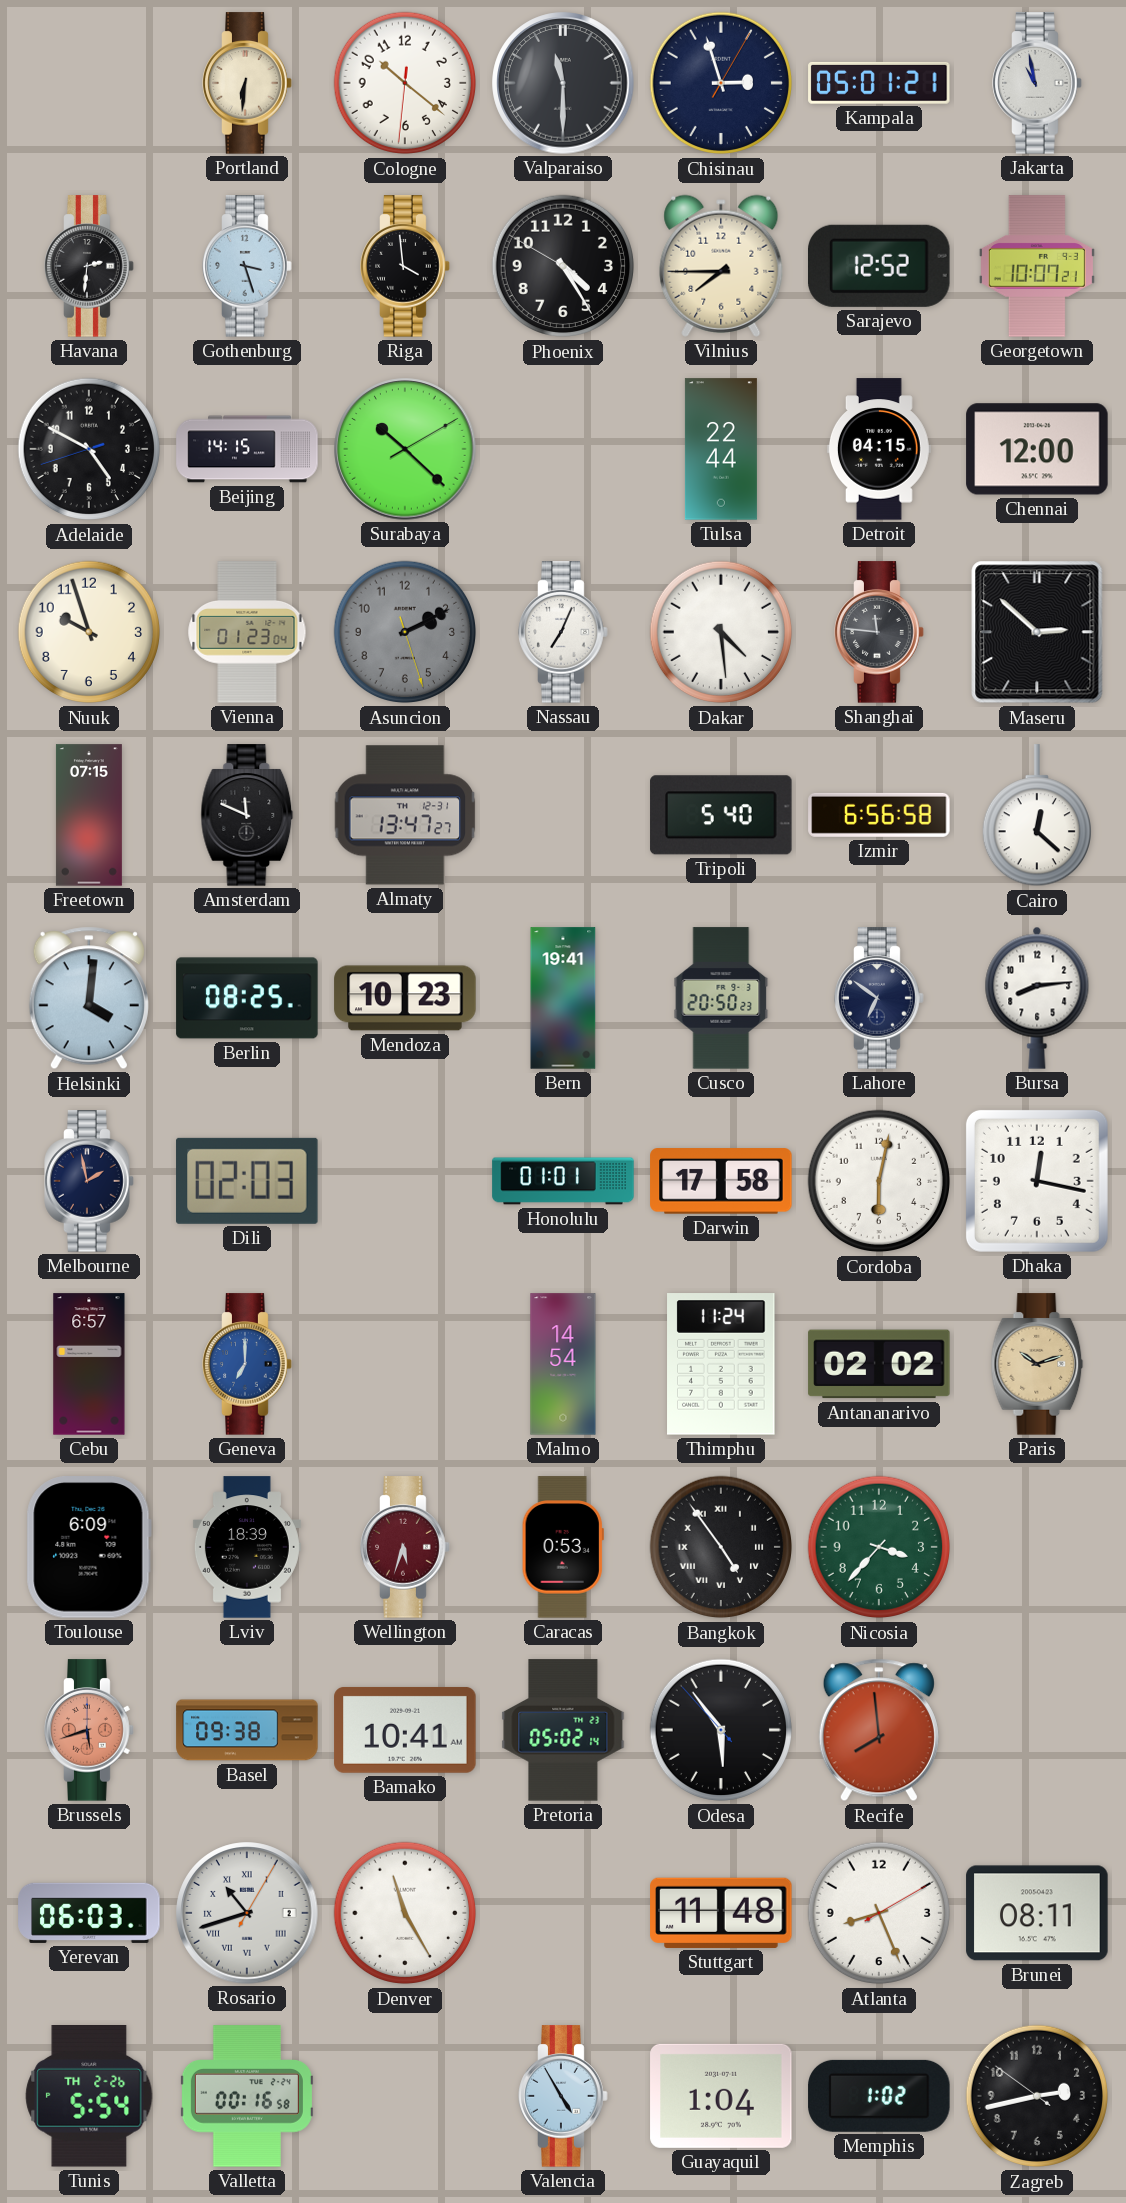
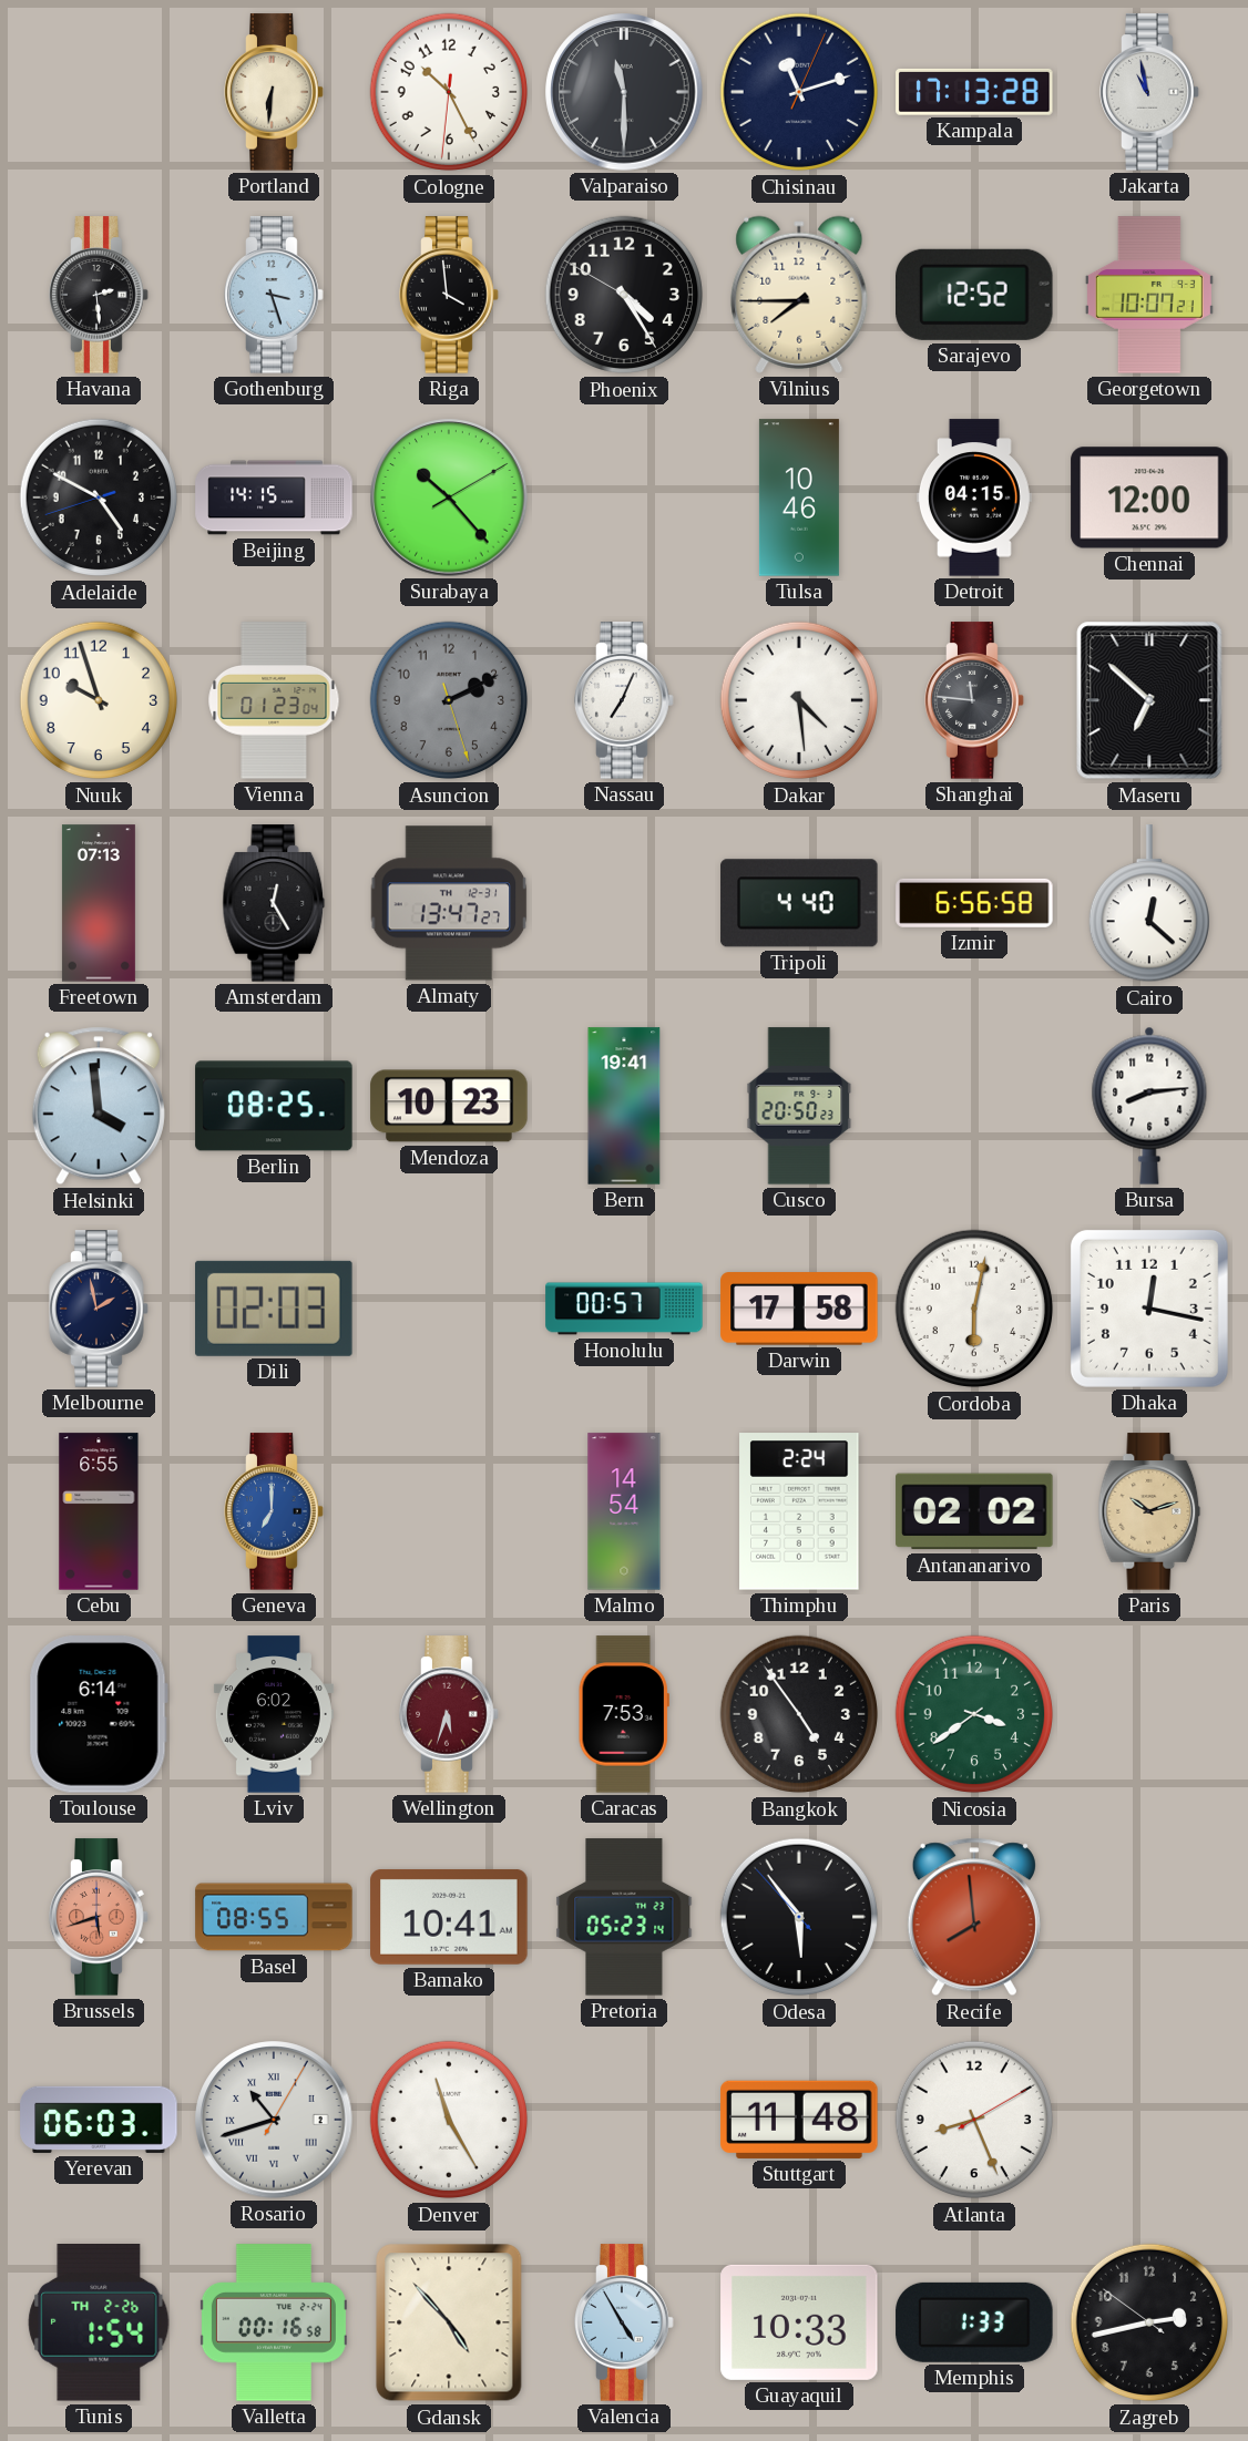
Cologne: 10:21 -> 10:25
Chisinau: 2:57 -> 11:12
Kampala: 05:01 -> 17:13
Havana: 2:31 -> 2:29
Surabaya: 10:22 -> 10:23
Tulsa: 22:44 -> 10:46
Maseru: 2:52 -> 6:52
Freetown: 07:15 -> 07:13
Amsterdam: 11:49 -> 12:25
Tripoli: 5:40 -> 4:40
Helsinki: 4:01 -> 3:59
Lahore: 6:51 -> none
Honolulu: 01:01 -> 00:57
Cebu: 6:57 -> 6:55
Thimphu: 11:24 -> 2:24
Toulouse: 6:09 -> 6:14
Lviv: 18:39 -> 6:02
Caracas: 0:53 -> 7:53
Bangkok numerals: Roman -> Arabic
Nicosia: 3:37 -> 3:39
Basel: 09:38 -> 08:55
Pretoria: 05:02 -> 05:23
Brunei: 08:11 -> none
Tunis: 5:54 -> 1:54
Gdansk: none -> 4:53
Guayaquil: 1:04 -> 10:33
Memphis: 1:02 -> 1:33
